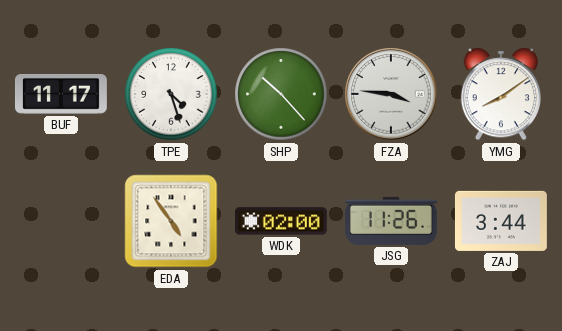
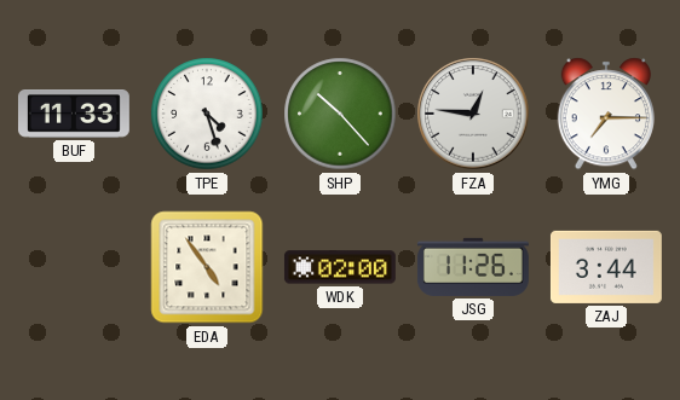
BUF: 11:17 -> 11:33
FZA: 3:46 -> 12:46
YMG: 8:09 -> 7:15
